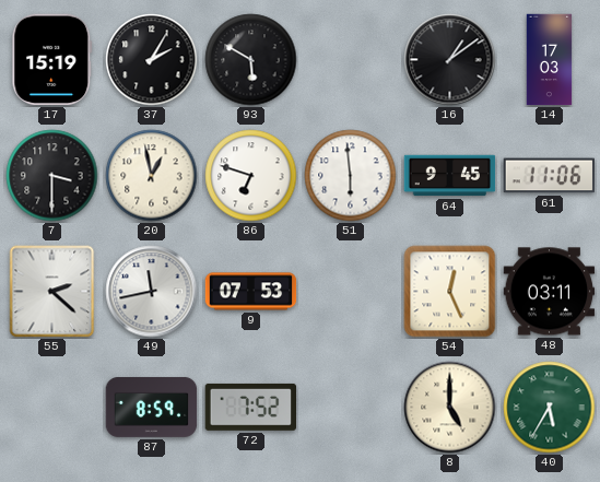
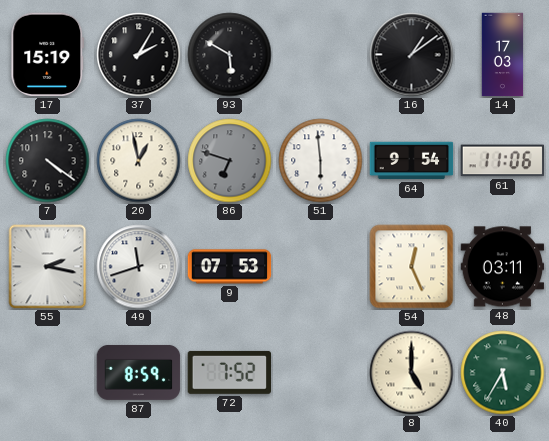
7: 3:30 -> 4:21
86 dial: white -> grey
64: 9:45 -> 9:54
55: 2:22 -> 2:17
49: 11:43 -> 11:42
